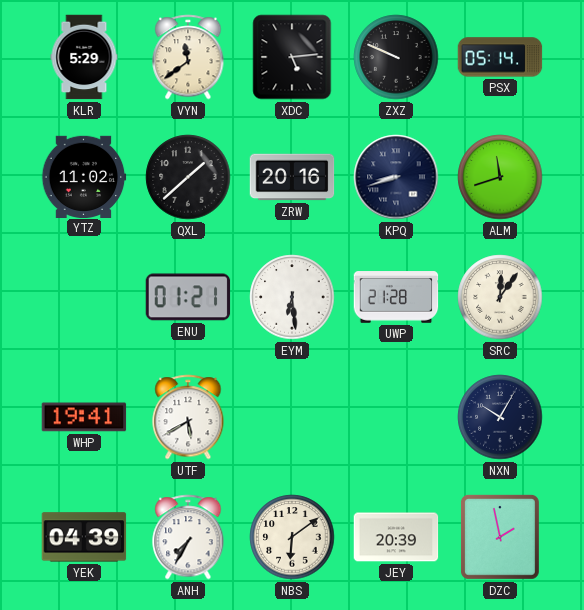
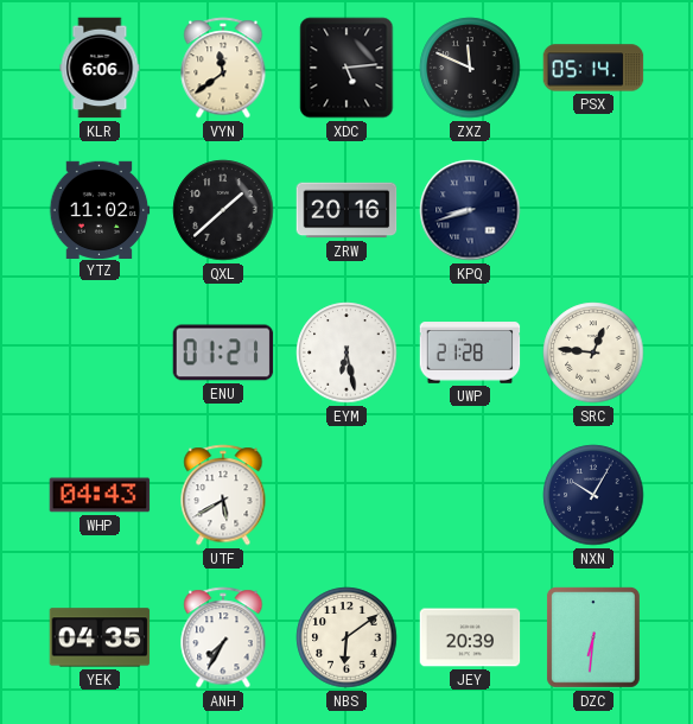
KLR: 5:29 -> 6:06
ZXZ: 9:49 -> 11:49
ALM: 11:42 -> none
EYM: 6:29 -> 6:28
SRC: 12:06 -> 12:46
WHP: 19:41 -> 04:43
YEK: 04:39 -> 04:35
DZC: 1:58 -> 6:31
